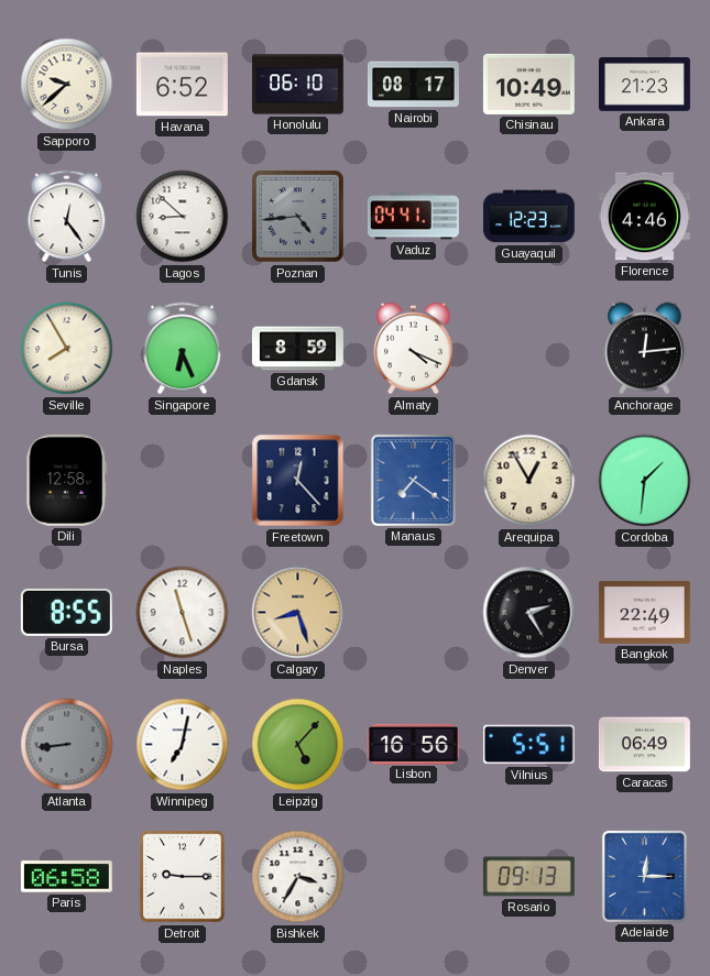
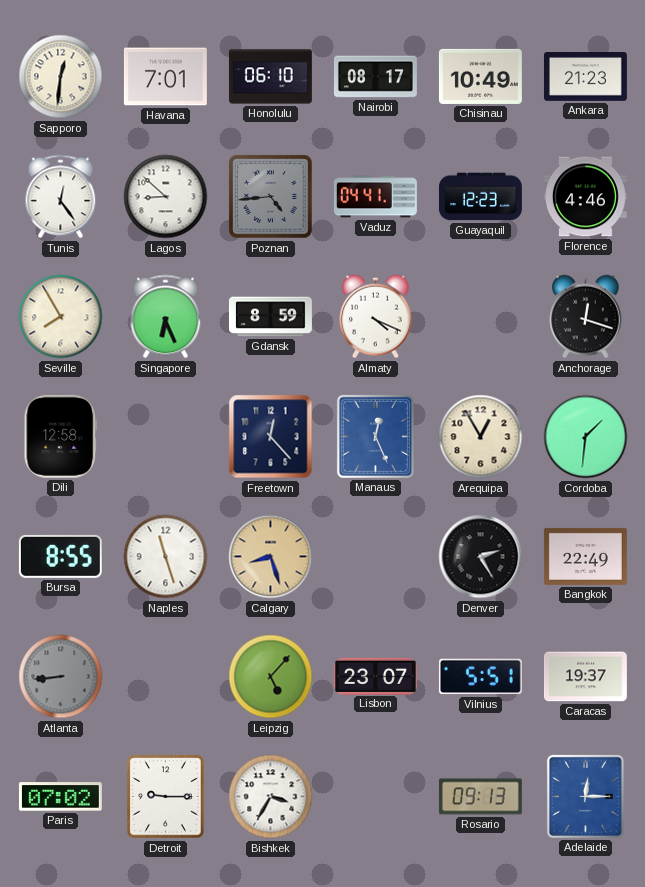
Sapporo: 9:38 -> 12:31
Havana: 6:52 -> 7:01
Anchorage: 12:14 -> 12:18
Manaus: 7:21 -> 12:26
Winnipeg: 7:02 -> none
Lisbon: 16:56 -> 23:07
Caracas: 06:49 -> 19:37
Paris: 06:58 -> 07:02
